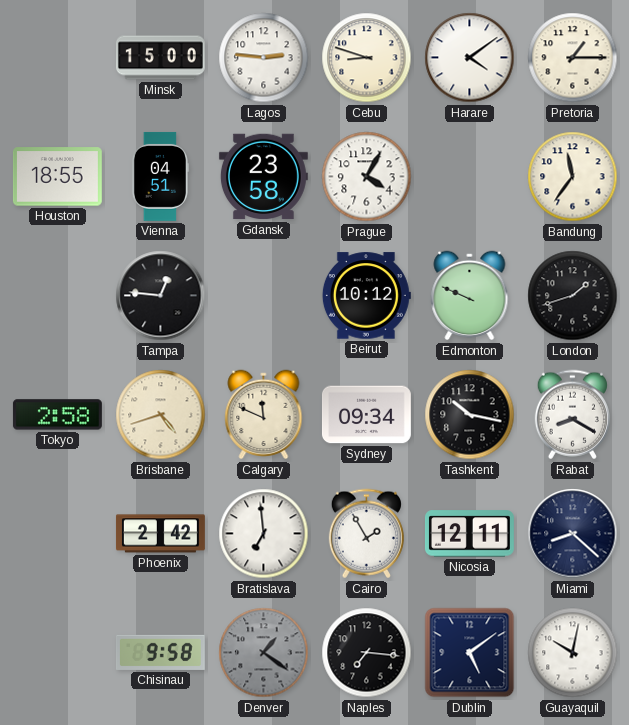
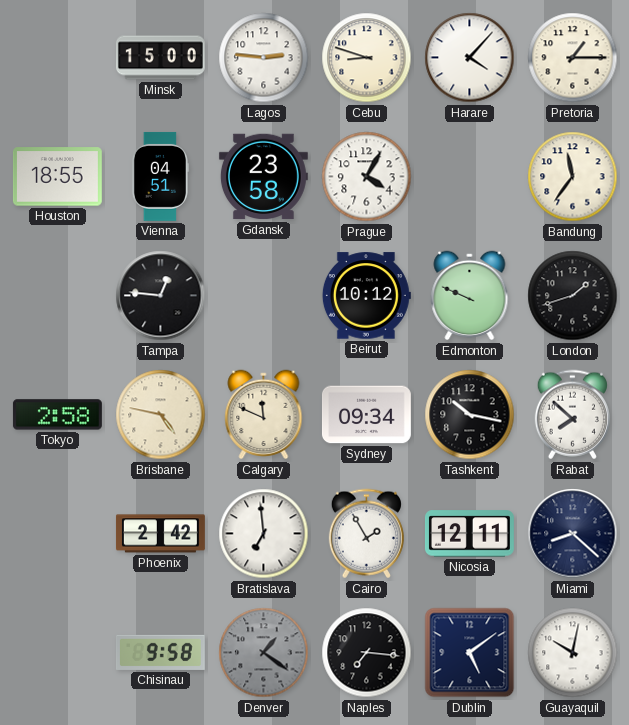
Harare: 4:09 -> 4:07
Brisbane: 4:42 -> 4:47
Rabat: 8:20 -> 7:52
